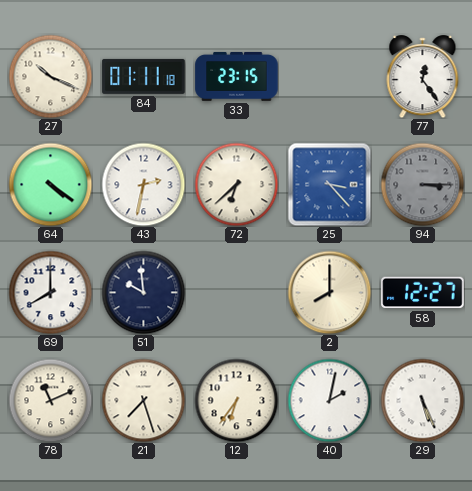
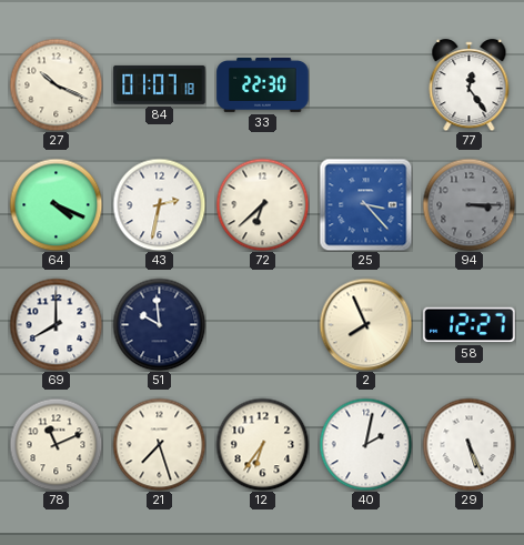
84: 01:11 -> 01:07
33: 23:15 -> 22:30
64: 4:21 -> 4:19
2: 8:00 -> 7:56
